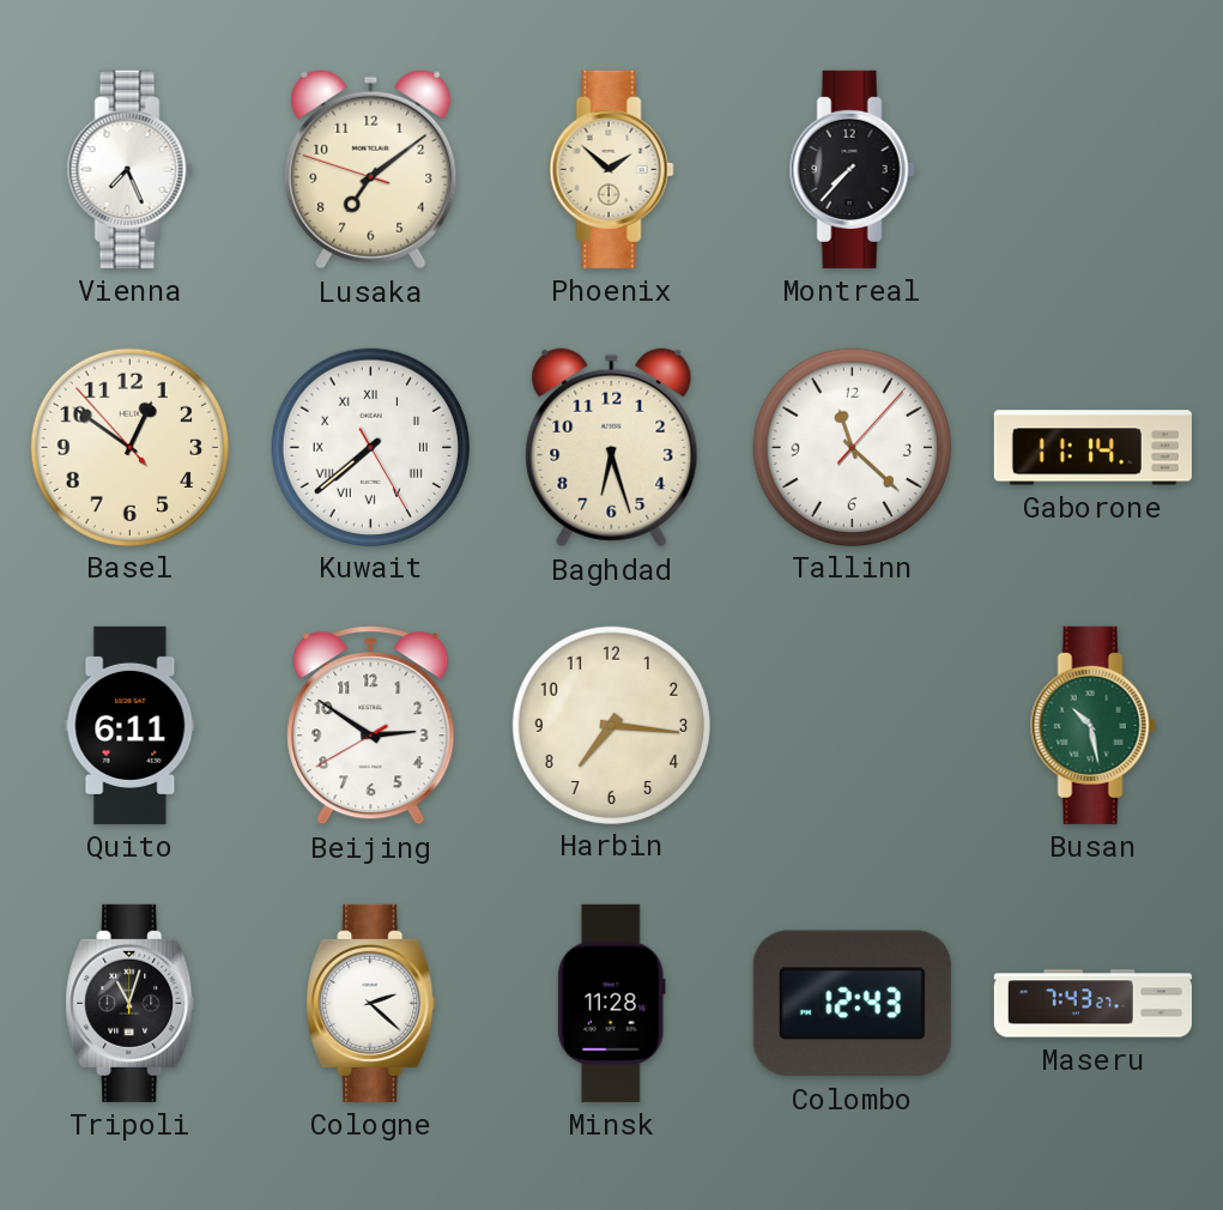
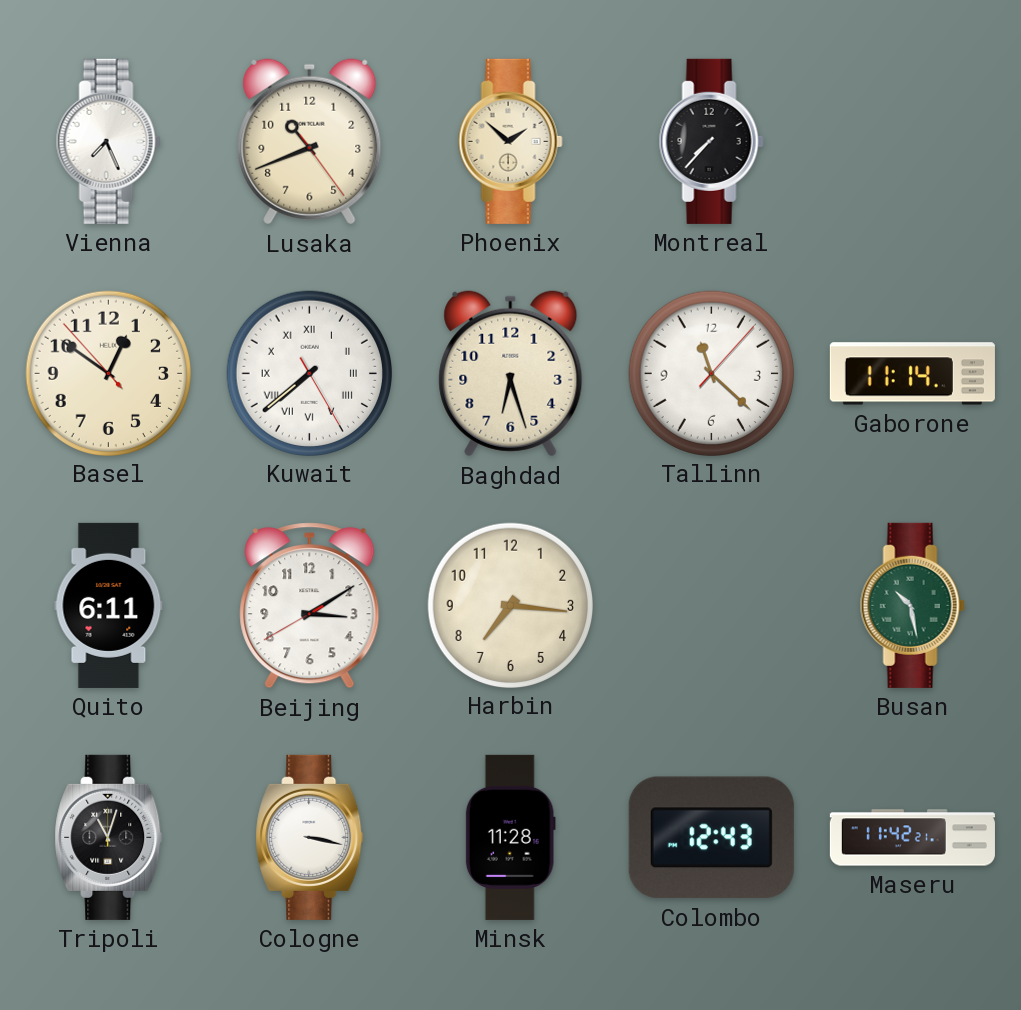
Lusaka: 7:08 -> 10:41
Beijing: 2:50 -> 3:09
Cologne: 2:22 -> 3:17
Maseru: 7:43 -> 11:42
